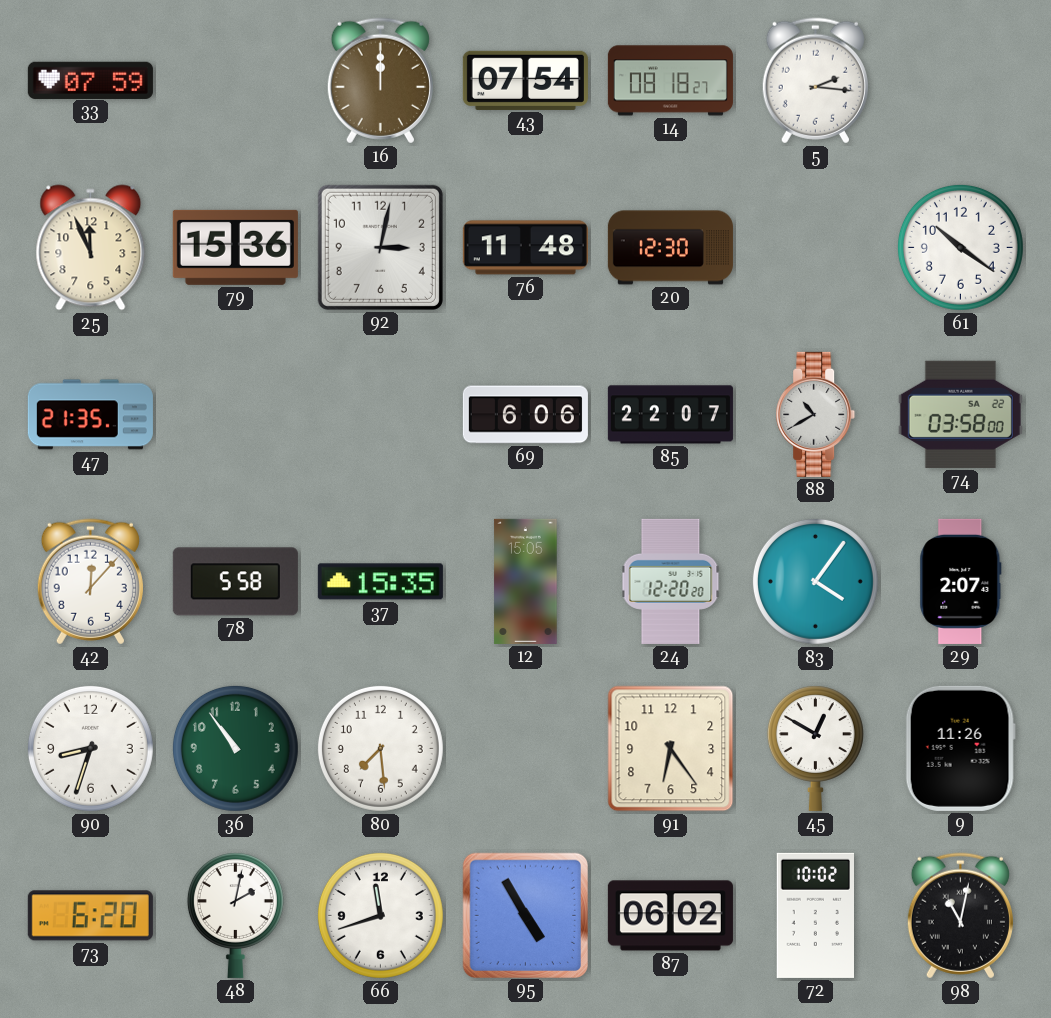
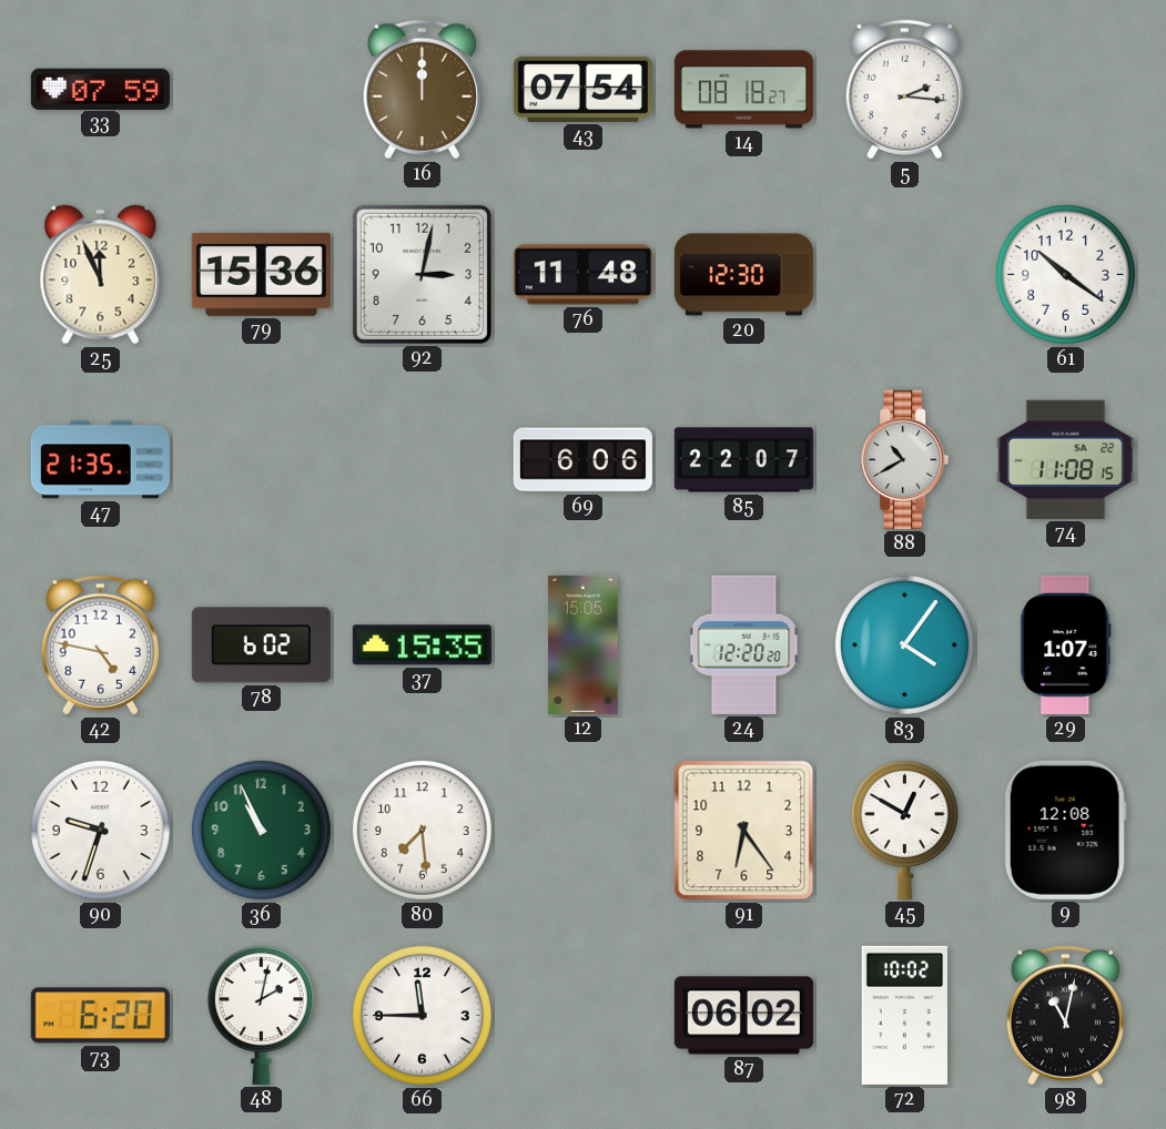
74: 03:58 -> 11:08
42: 12:07 -> 4:47
78: 5:58 -> 6:02
29: 2:07 -> 1:07
90: 8:33 -> 9:33
36: 10:54 -> 10:56
9: 11:26 -> 12:08
66: 11:42 -> 11:45
95: 4:55 -> none
